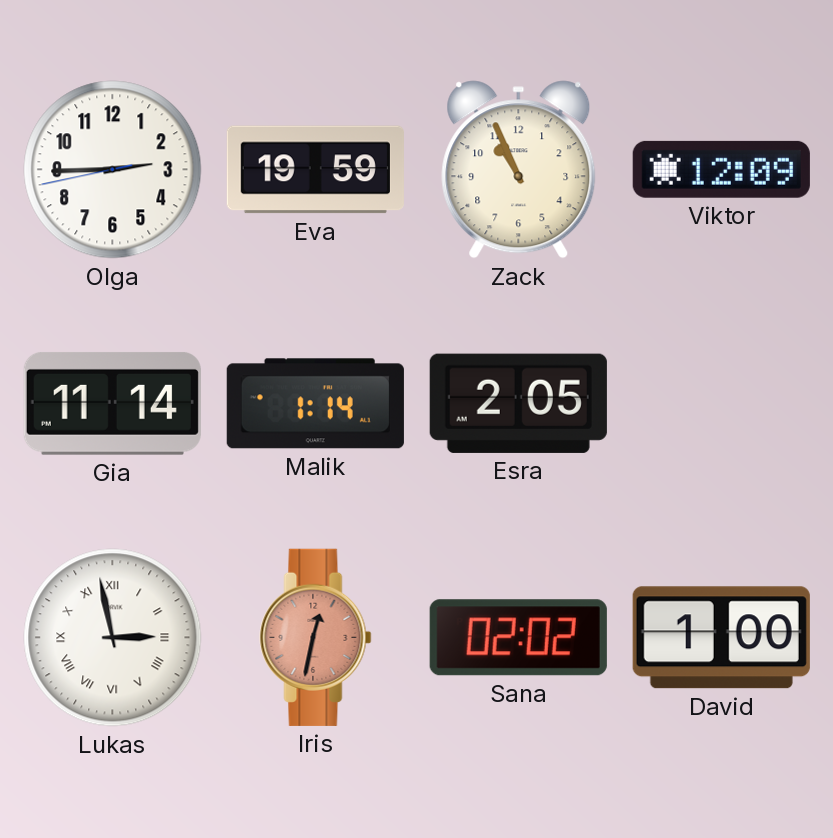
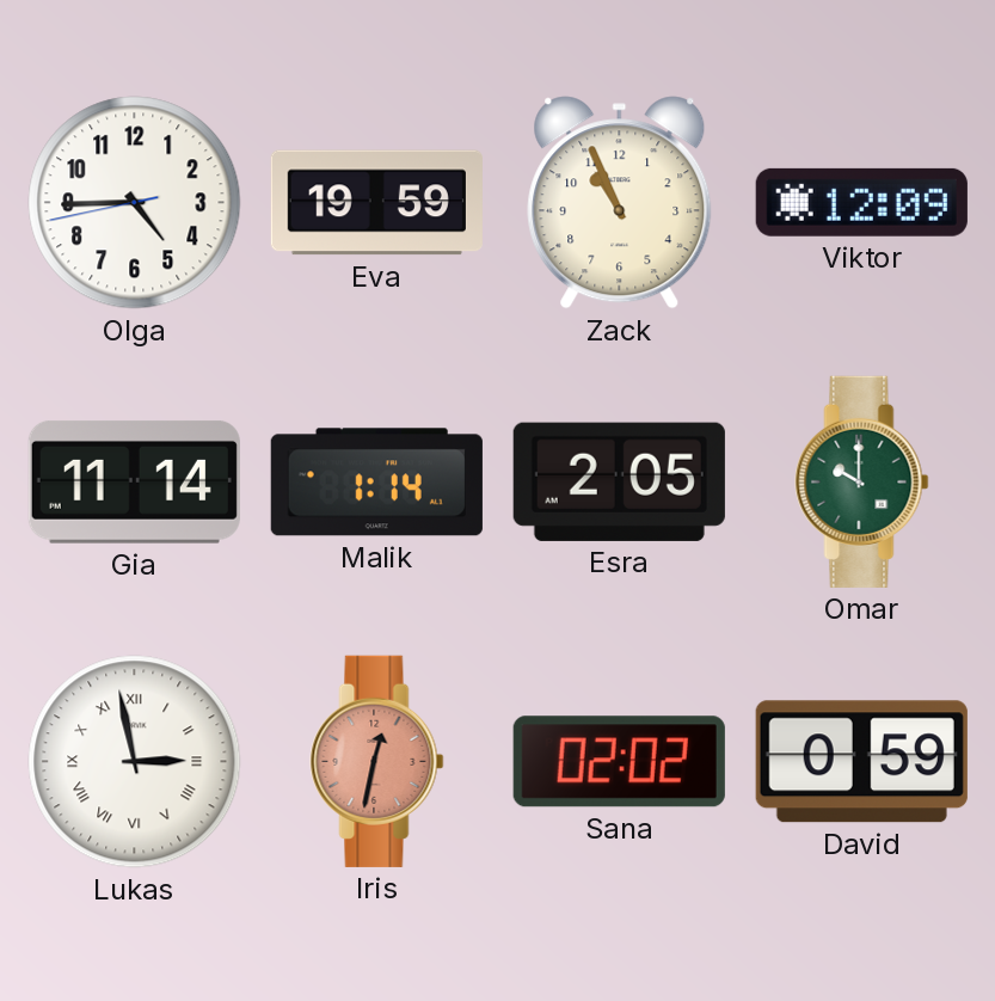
Olga: 2:44 -> 4:44
Omar: none -> 10:00
David: 1:00 -> 0:59
